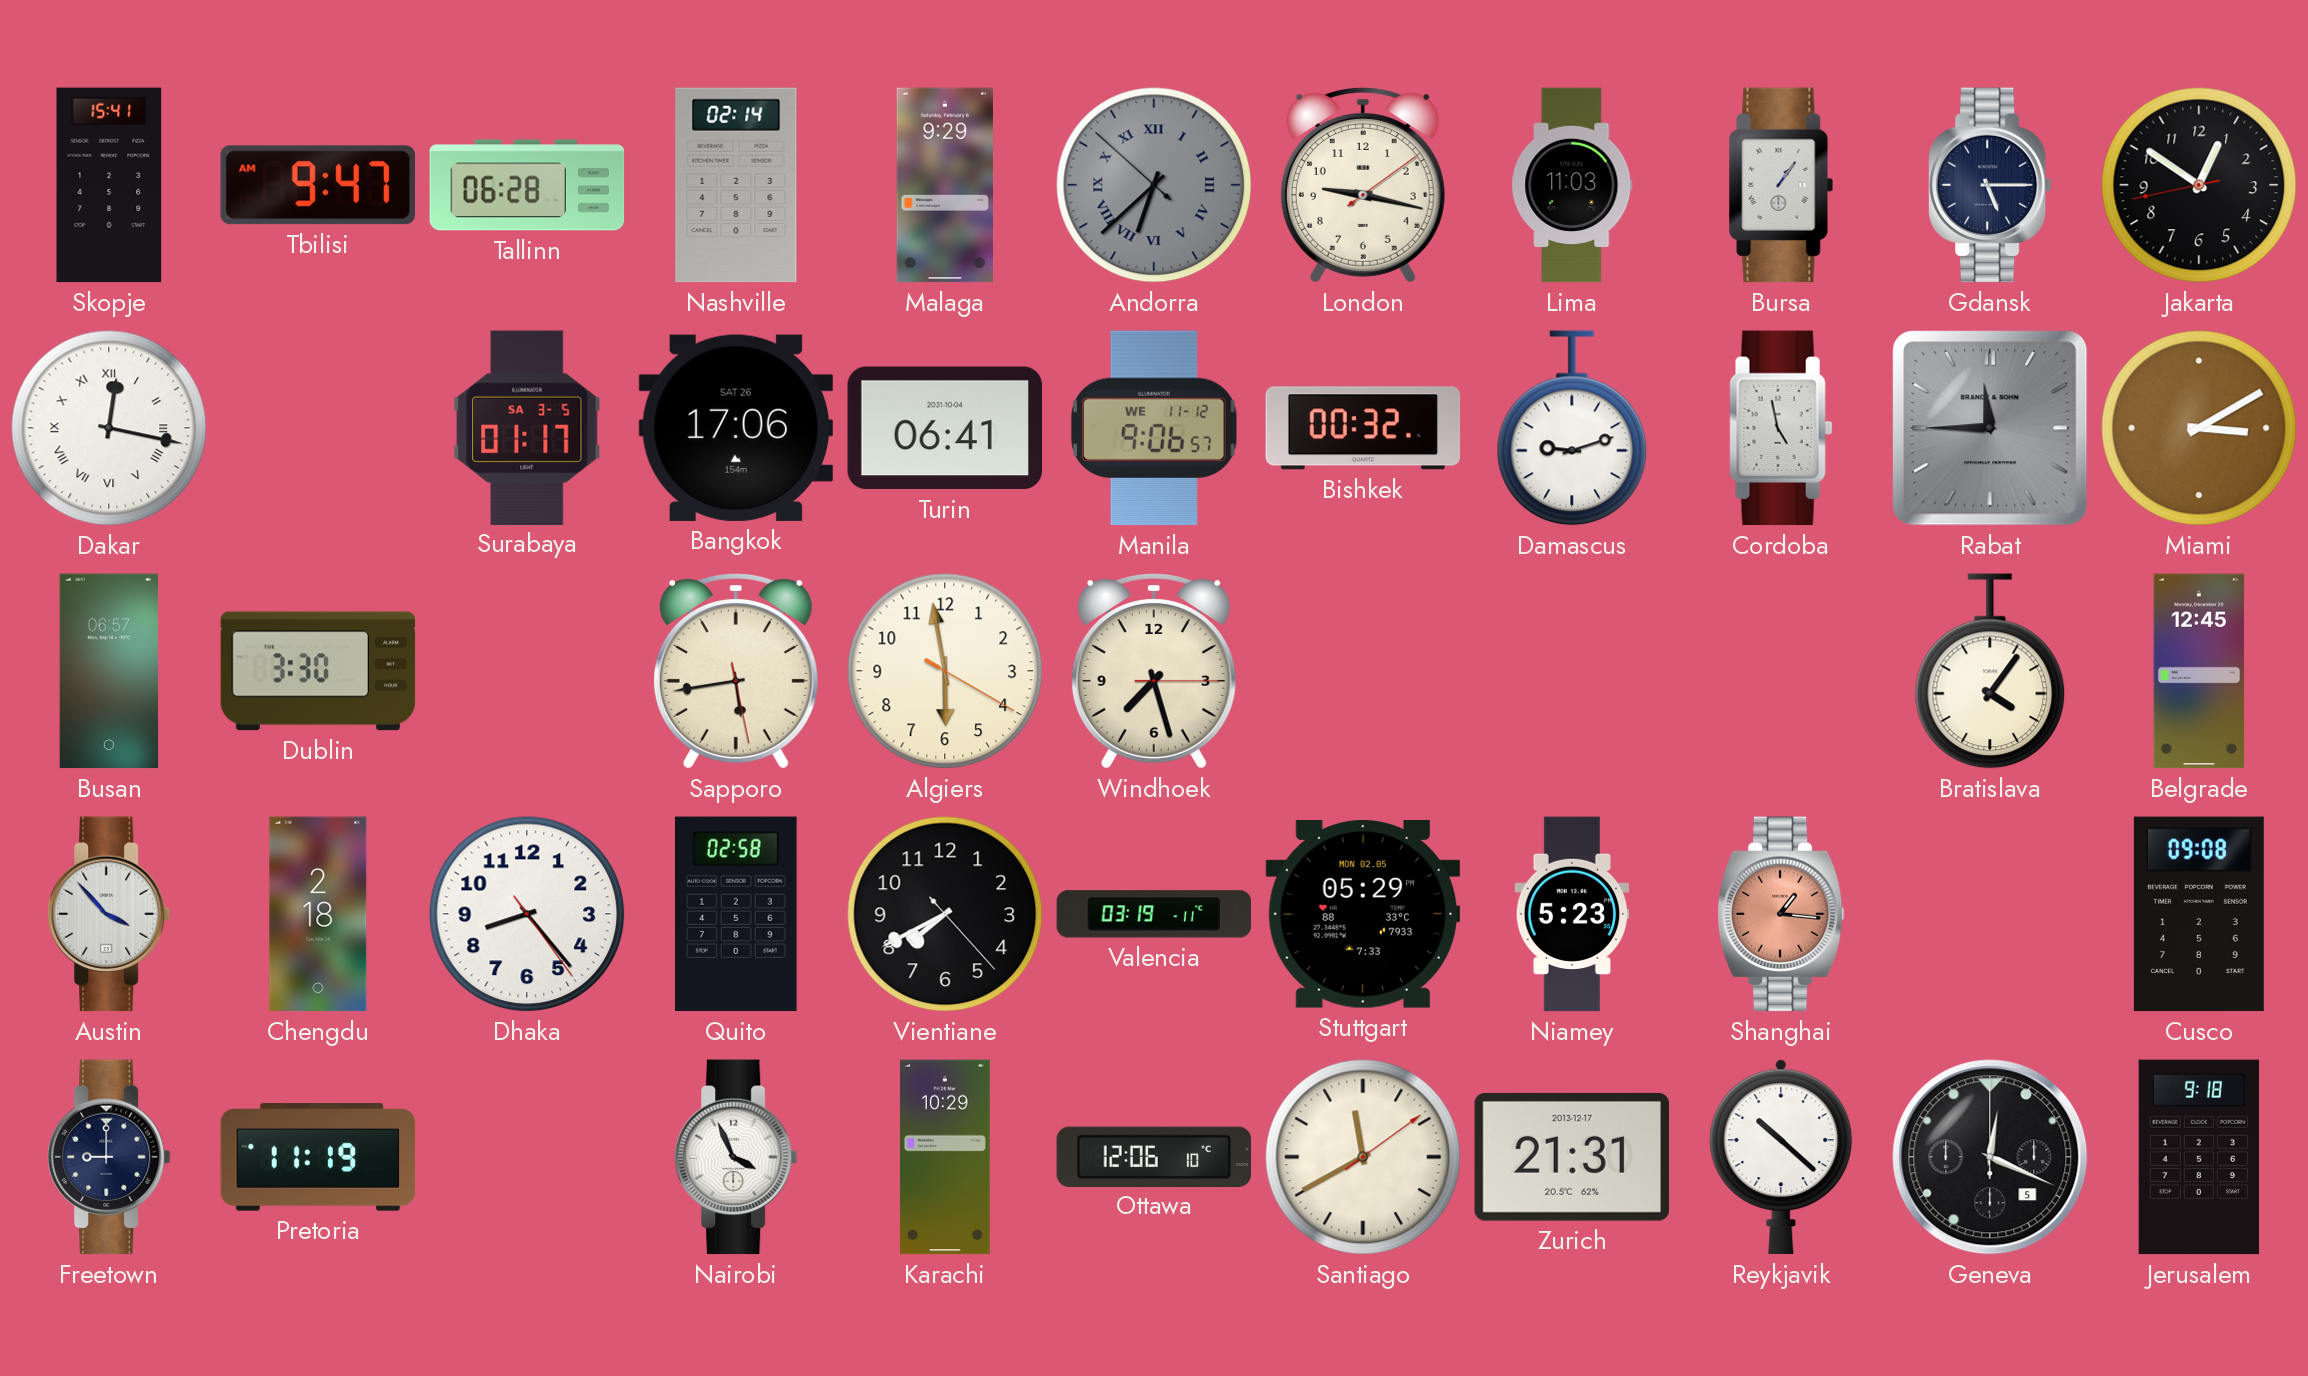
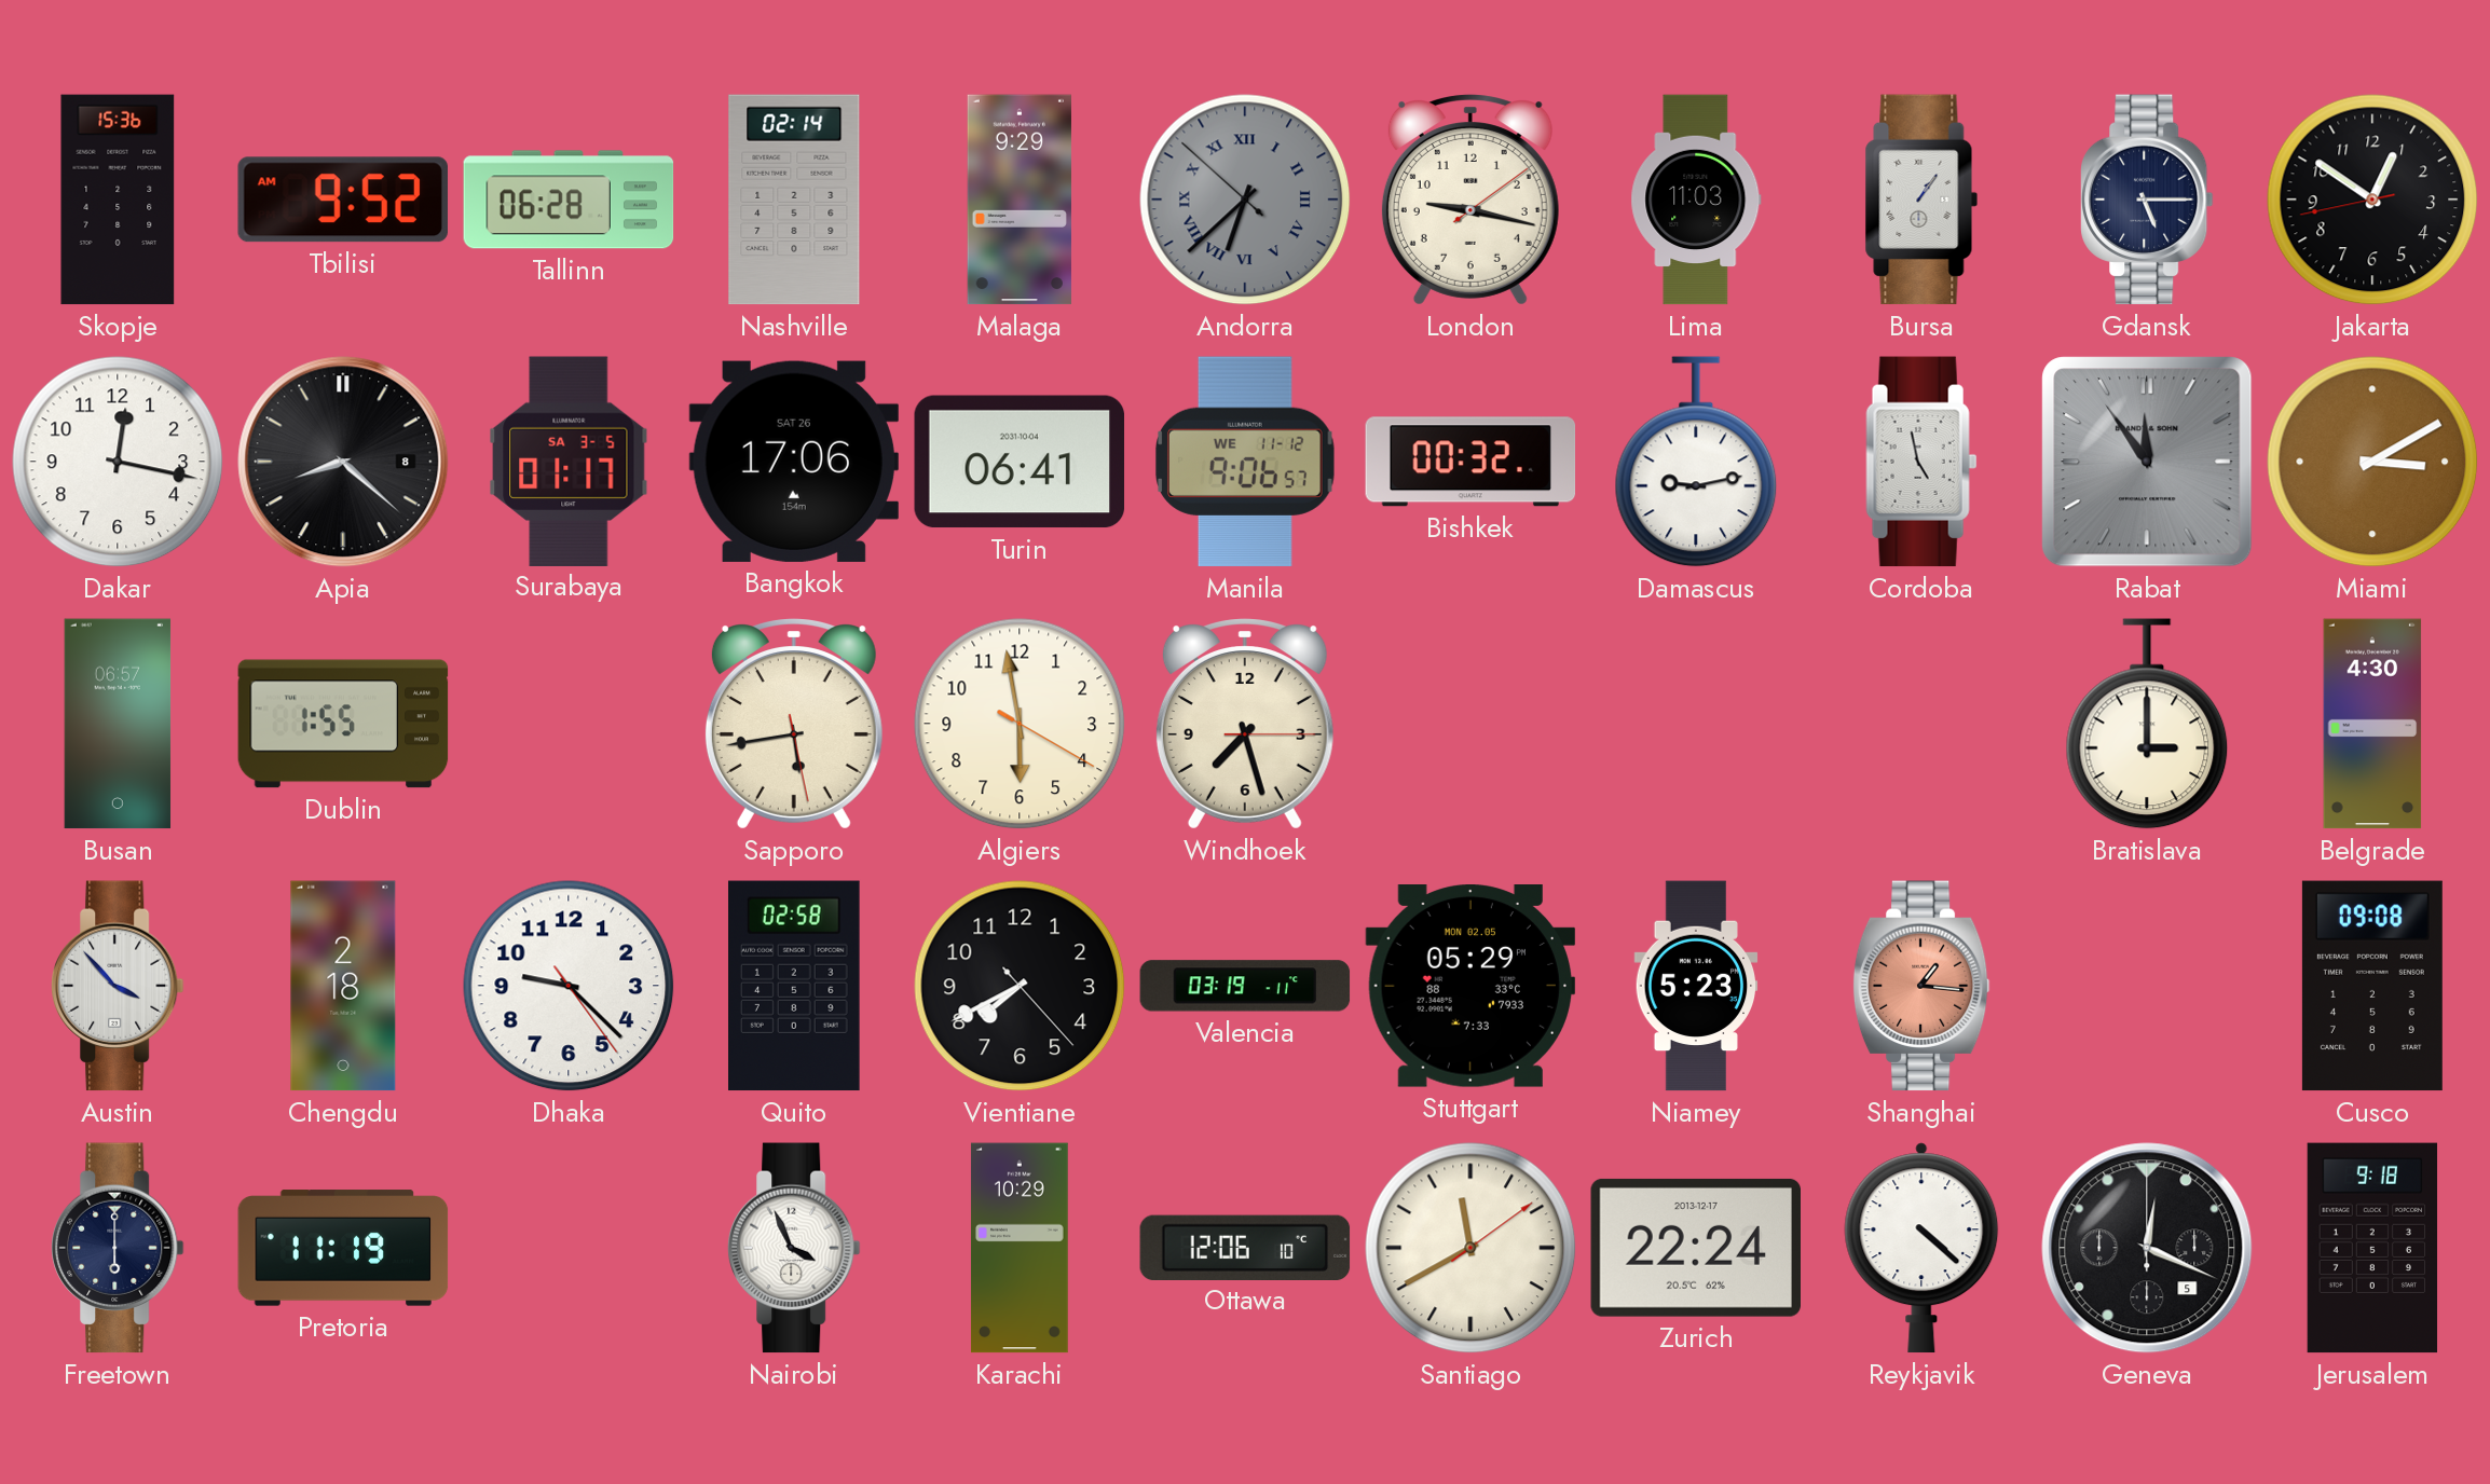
Skopje: 15:41 -> 15:36
Tbilisi: 9:47 -> 9:52
Dakar numerals: Roman -> Arabic
Apia: none -> 8:22
Damascus: 9:12 -> 9:13
Rabat: 11:45 -> 11:54
Dublin: 3:30 -> 1:55
Bratislava: 4:06 -> 3:00
Belgrade: 12:45 -> 4:30
Dhaka: 8:23 -> 9:22
Freetown: 9:00 -> 6:00
Zurich: 21:31 -> 22:24
Reykjavik: 10:22 -> 4:22
